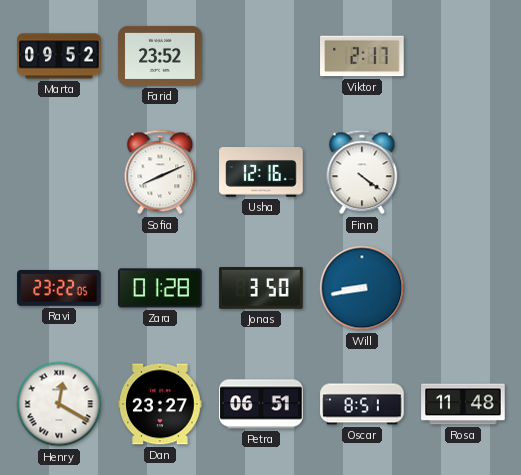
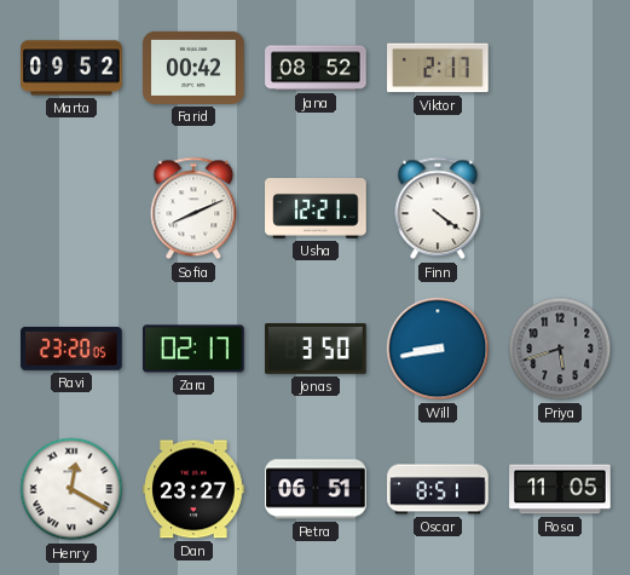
Farid: 23:52 -> 00:42
Jana: none -> 08:52
Usha: 12:16 -> 12:21
Ravi: 23:22 -> 23:20
Zara: 01:28 -> 02:17
Priya: none -> 5:42
Rosa: 11:48 -> 11:05
